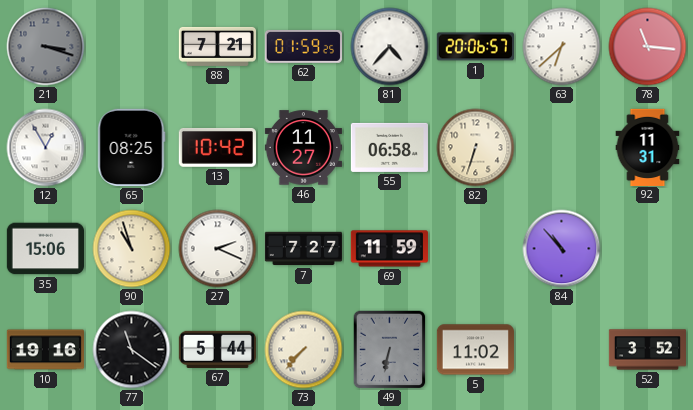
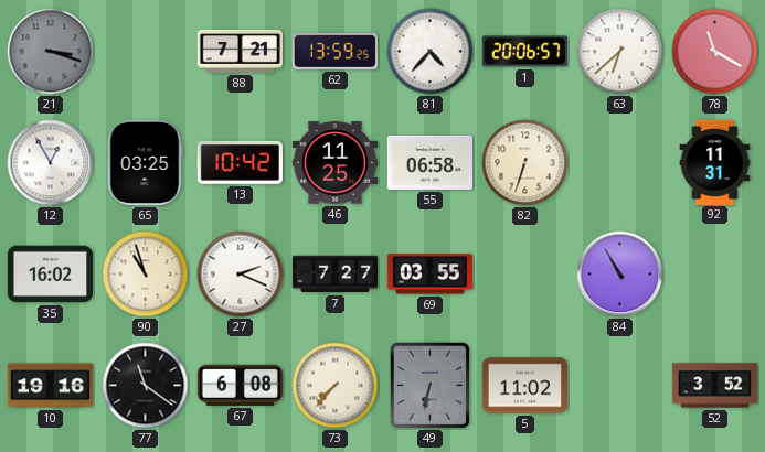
62: 01:59 -> 13:59
78: 11:16 -> 11:20
65: 08:25 -> 03:25
46: 11:27 -> 11:25
35: 15:06 -> 16:02
69: 11:59 -> 03:55
84: 10:53 -> 10:55
67: 5:44 -> 6:08
